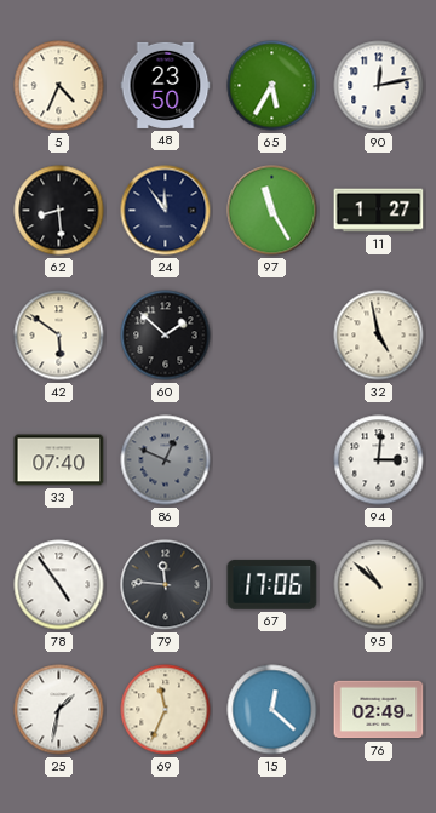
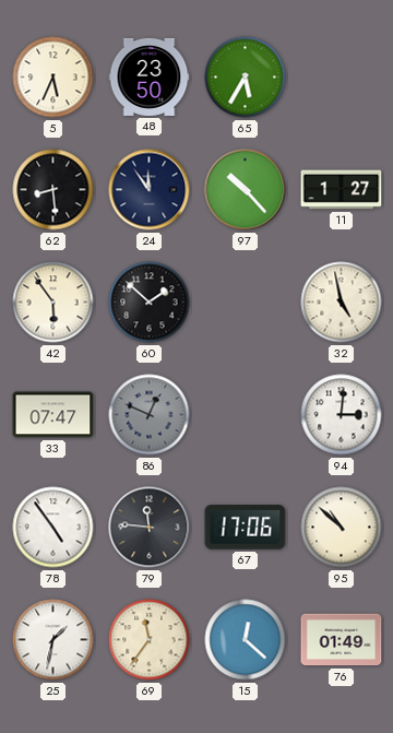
5: 4:34 -> 5:34
90: 12:13 -> none
97: 11:25 -> 10:23
42: 5:51 -> 5:54
33: 07:40 -> 07:47
69: 11:34 -> 11:36
76: 02:49 -> 01:49
